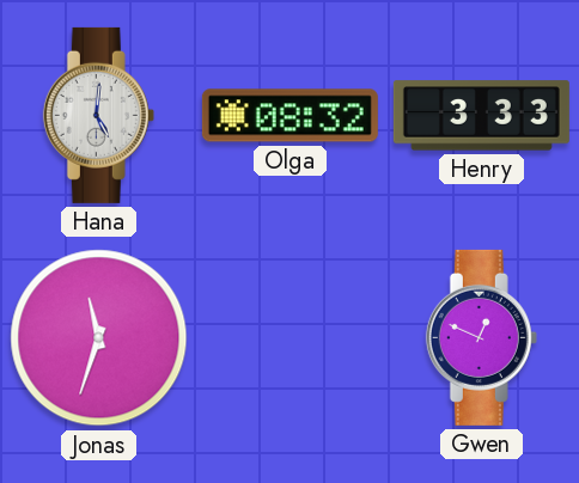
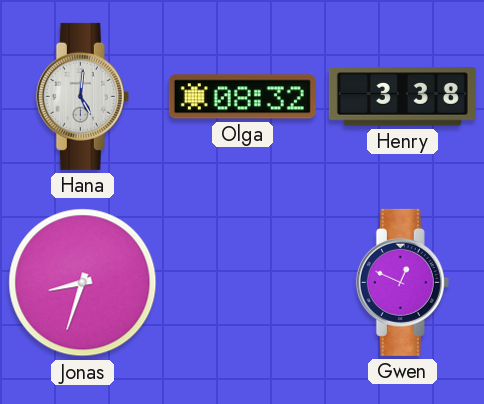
Henry: 3:33 -> 3:38
Jonas: 11:33 -> 8:33
